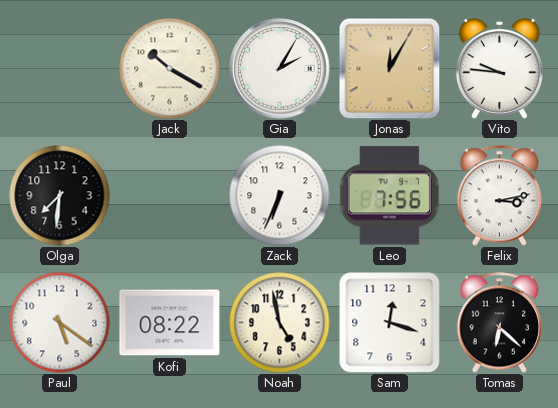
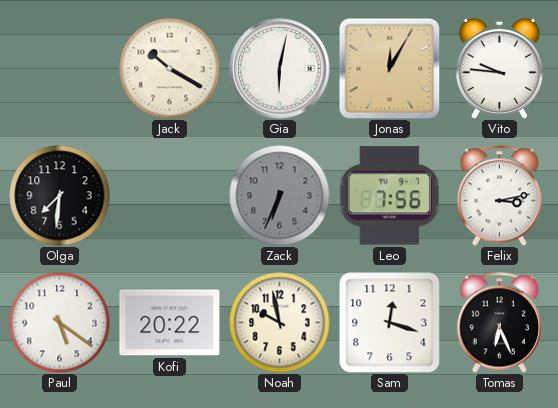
Gia: 2:05 -> 6:02
Zack dial: white -> grey
Kofi: 08:22 -> 20:22
Noah: 4:58 -> 9:58
Tomas: 6:22 -> 6:26
